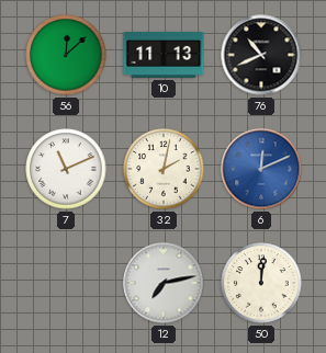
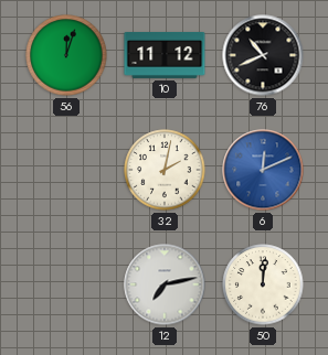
56: 12:08 -> 12:03
10: 11:13 -> 11:12
7: 11:11 -> none
